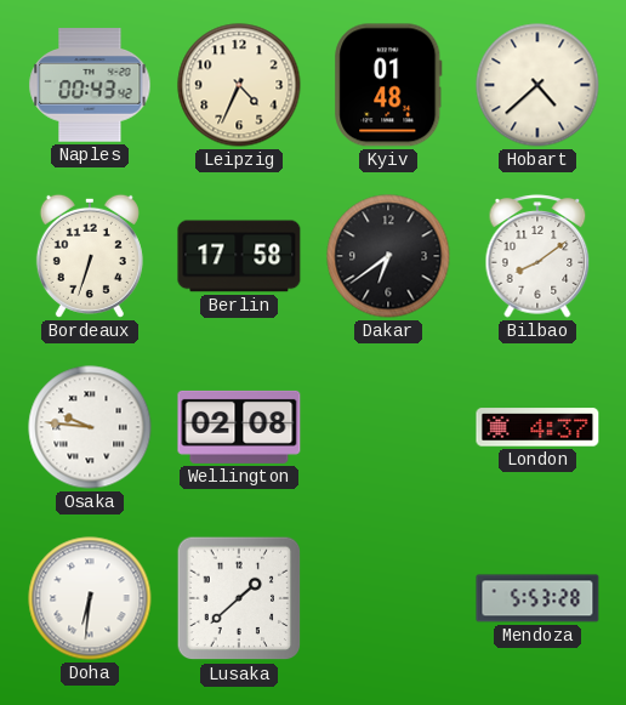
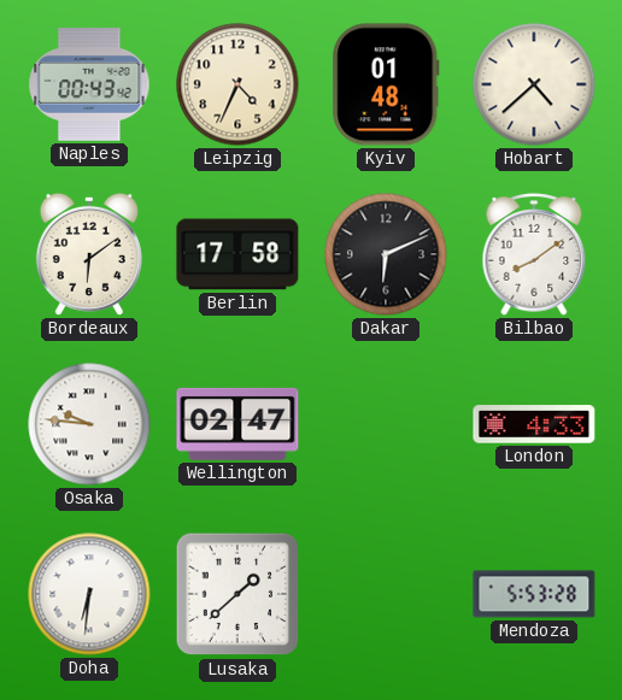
Bordeaux: 6:33 -> 6:09
Dakar: 6:39 -> 6:11
Wellington: 02:08 -> 02:47
London: 4:37 -> 4:33
